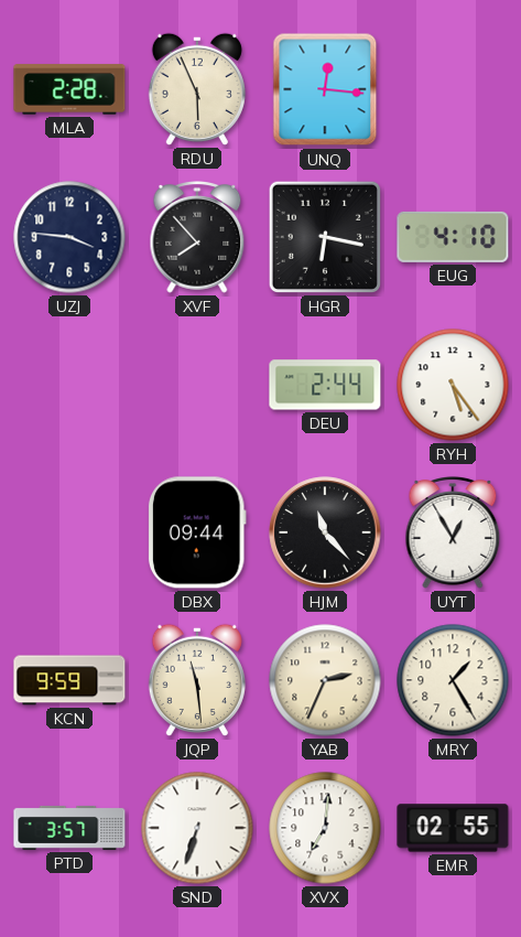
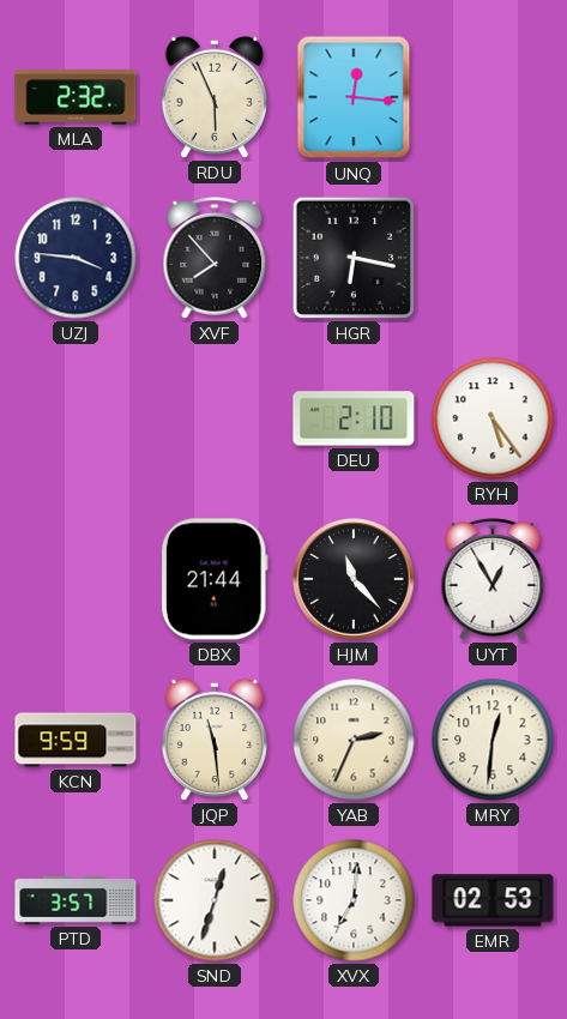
MLA: 2:28 -> 2:32
EUG: 4:10 -> none
DEU: 2:44 -> 2:10
DBX: 09:44 -> 21:44
MRY: 1:25 -> 12:31
SND: 6:33 -> 12:33
EMR: 02:55 -> 02:53
